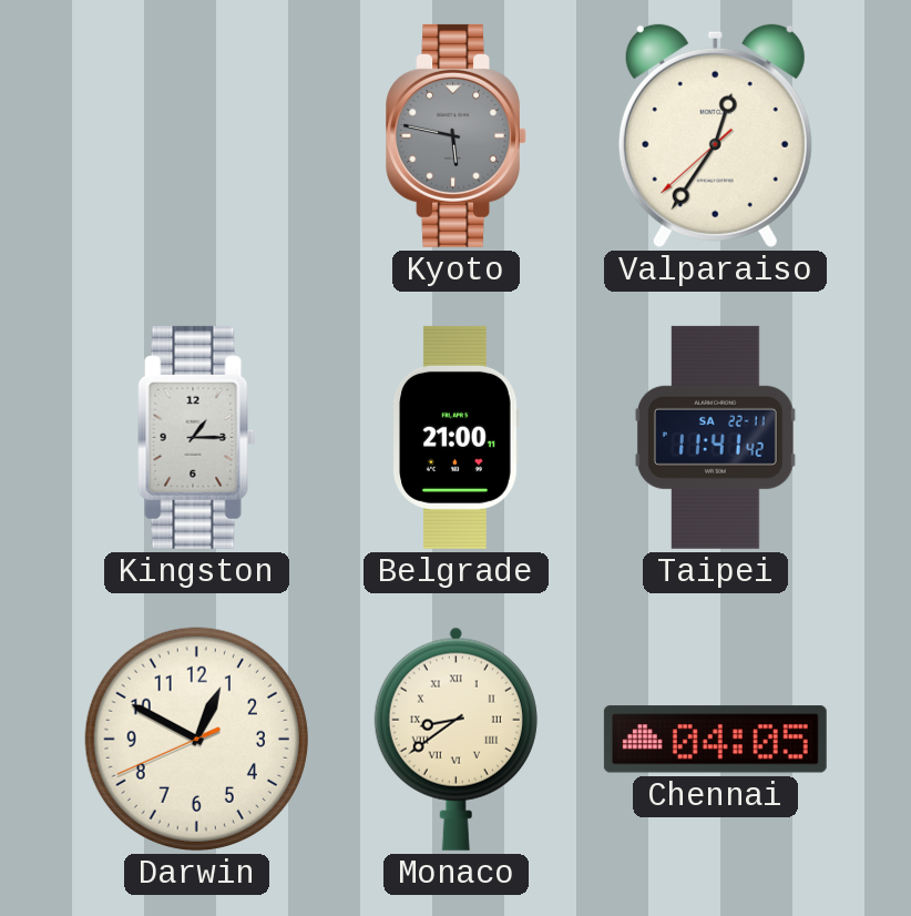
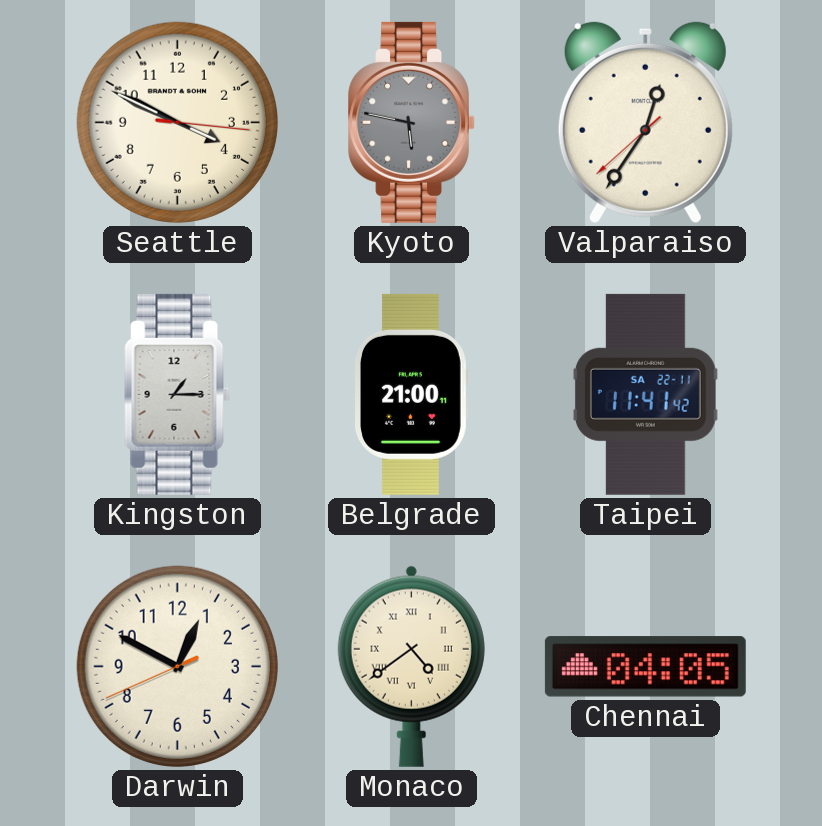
Seattle: none -> 3:49
Monaco: 8:39 -> 4:39
